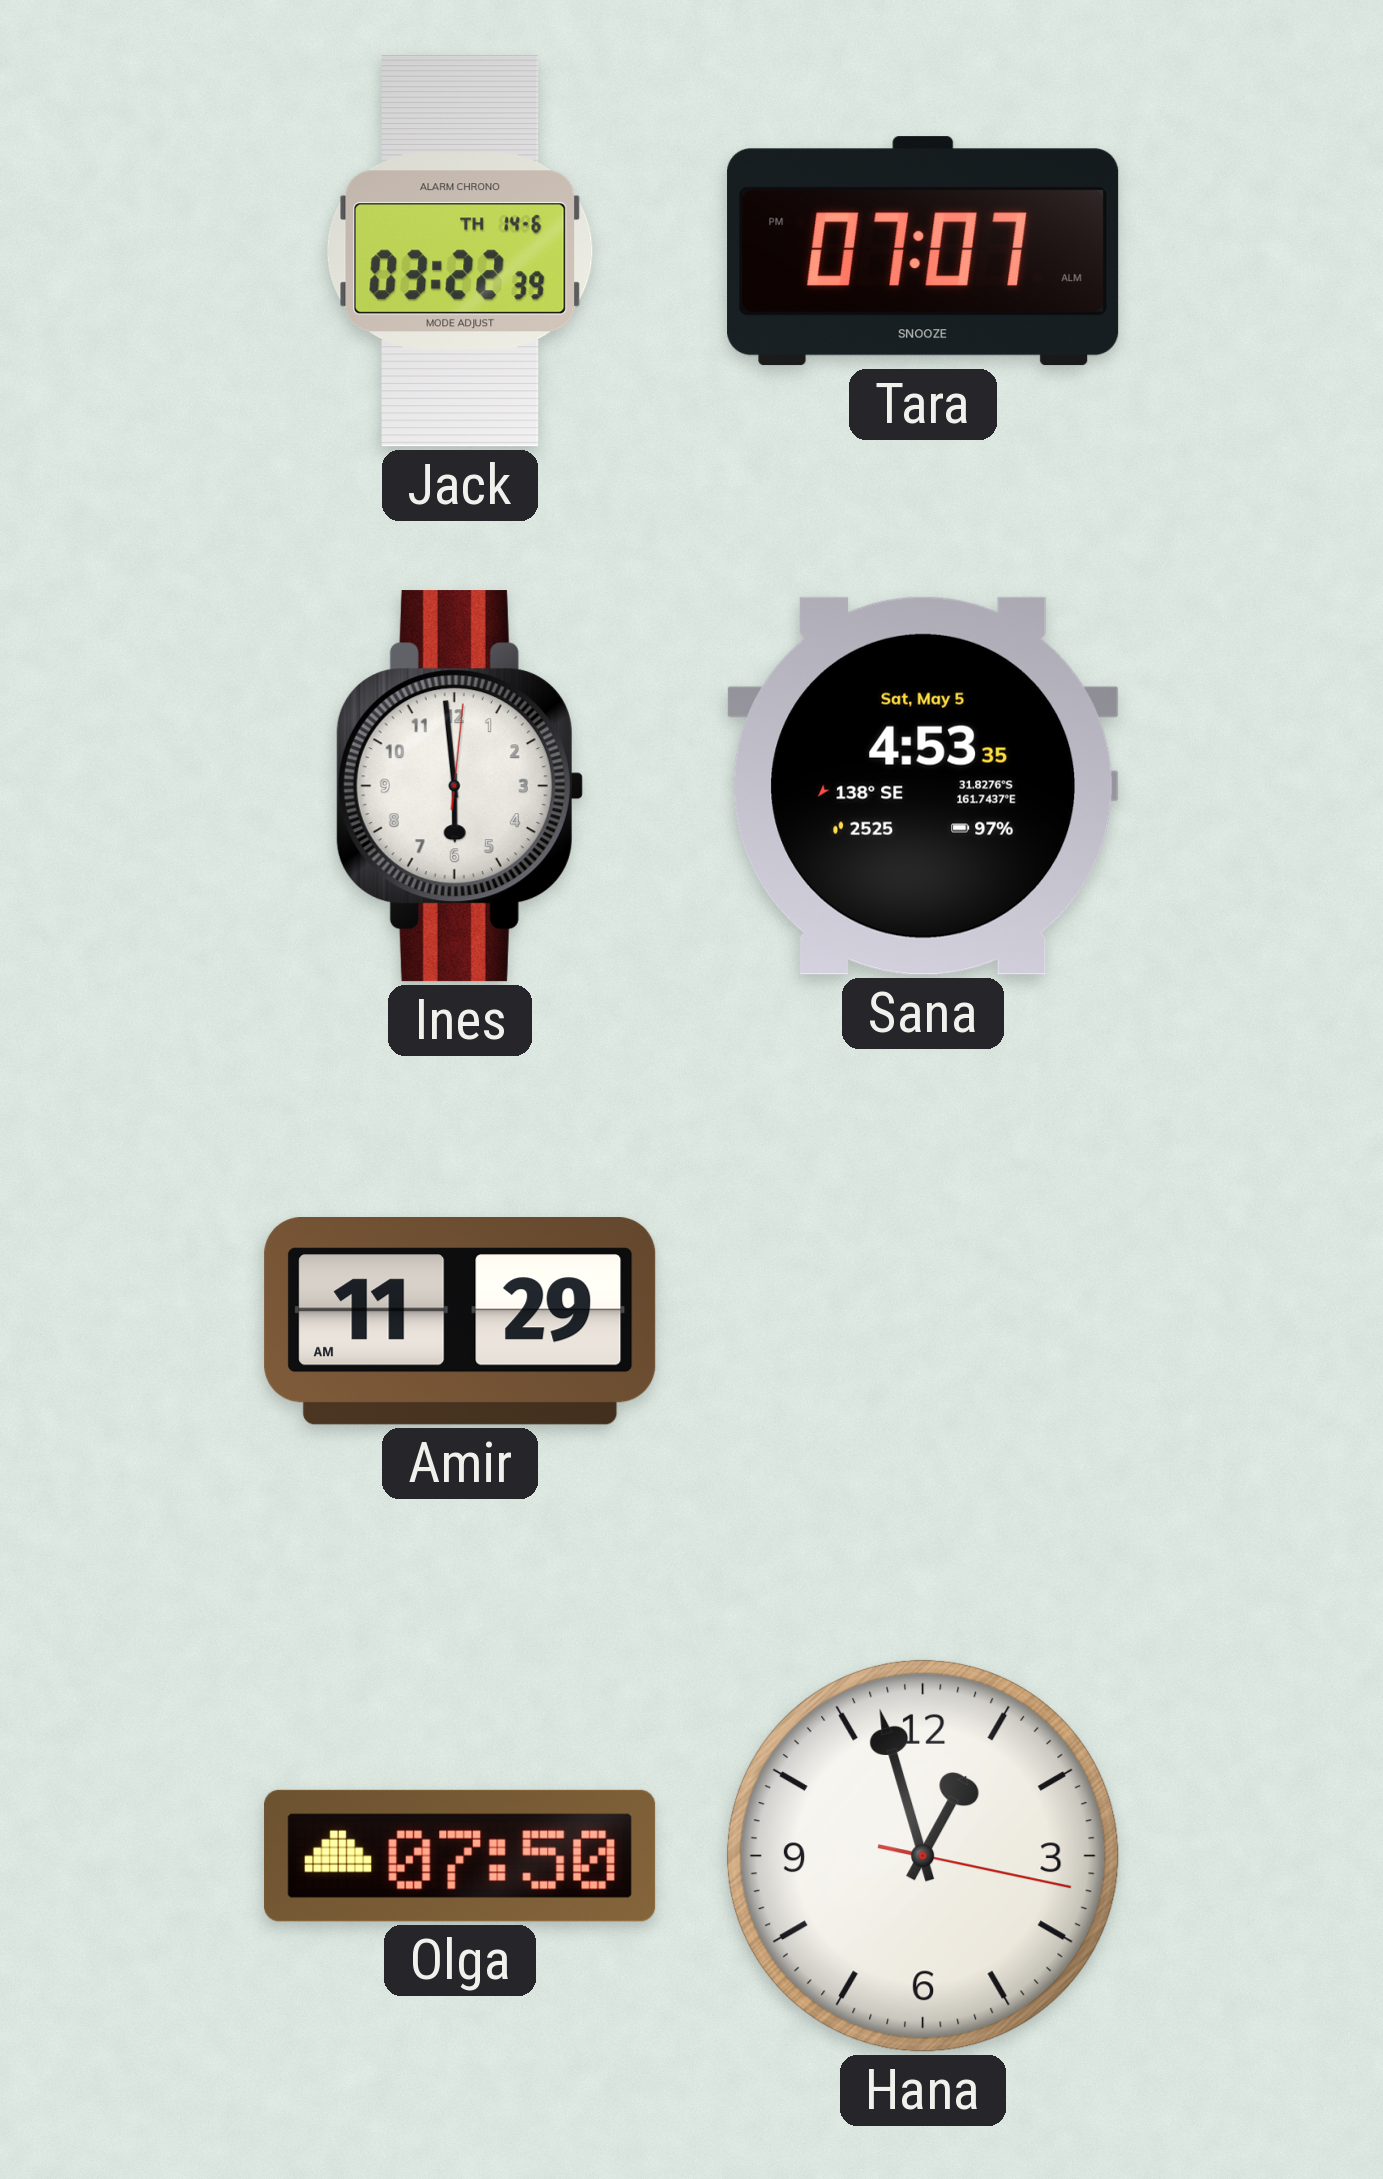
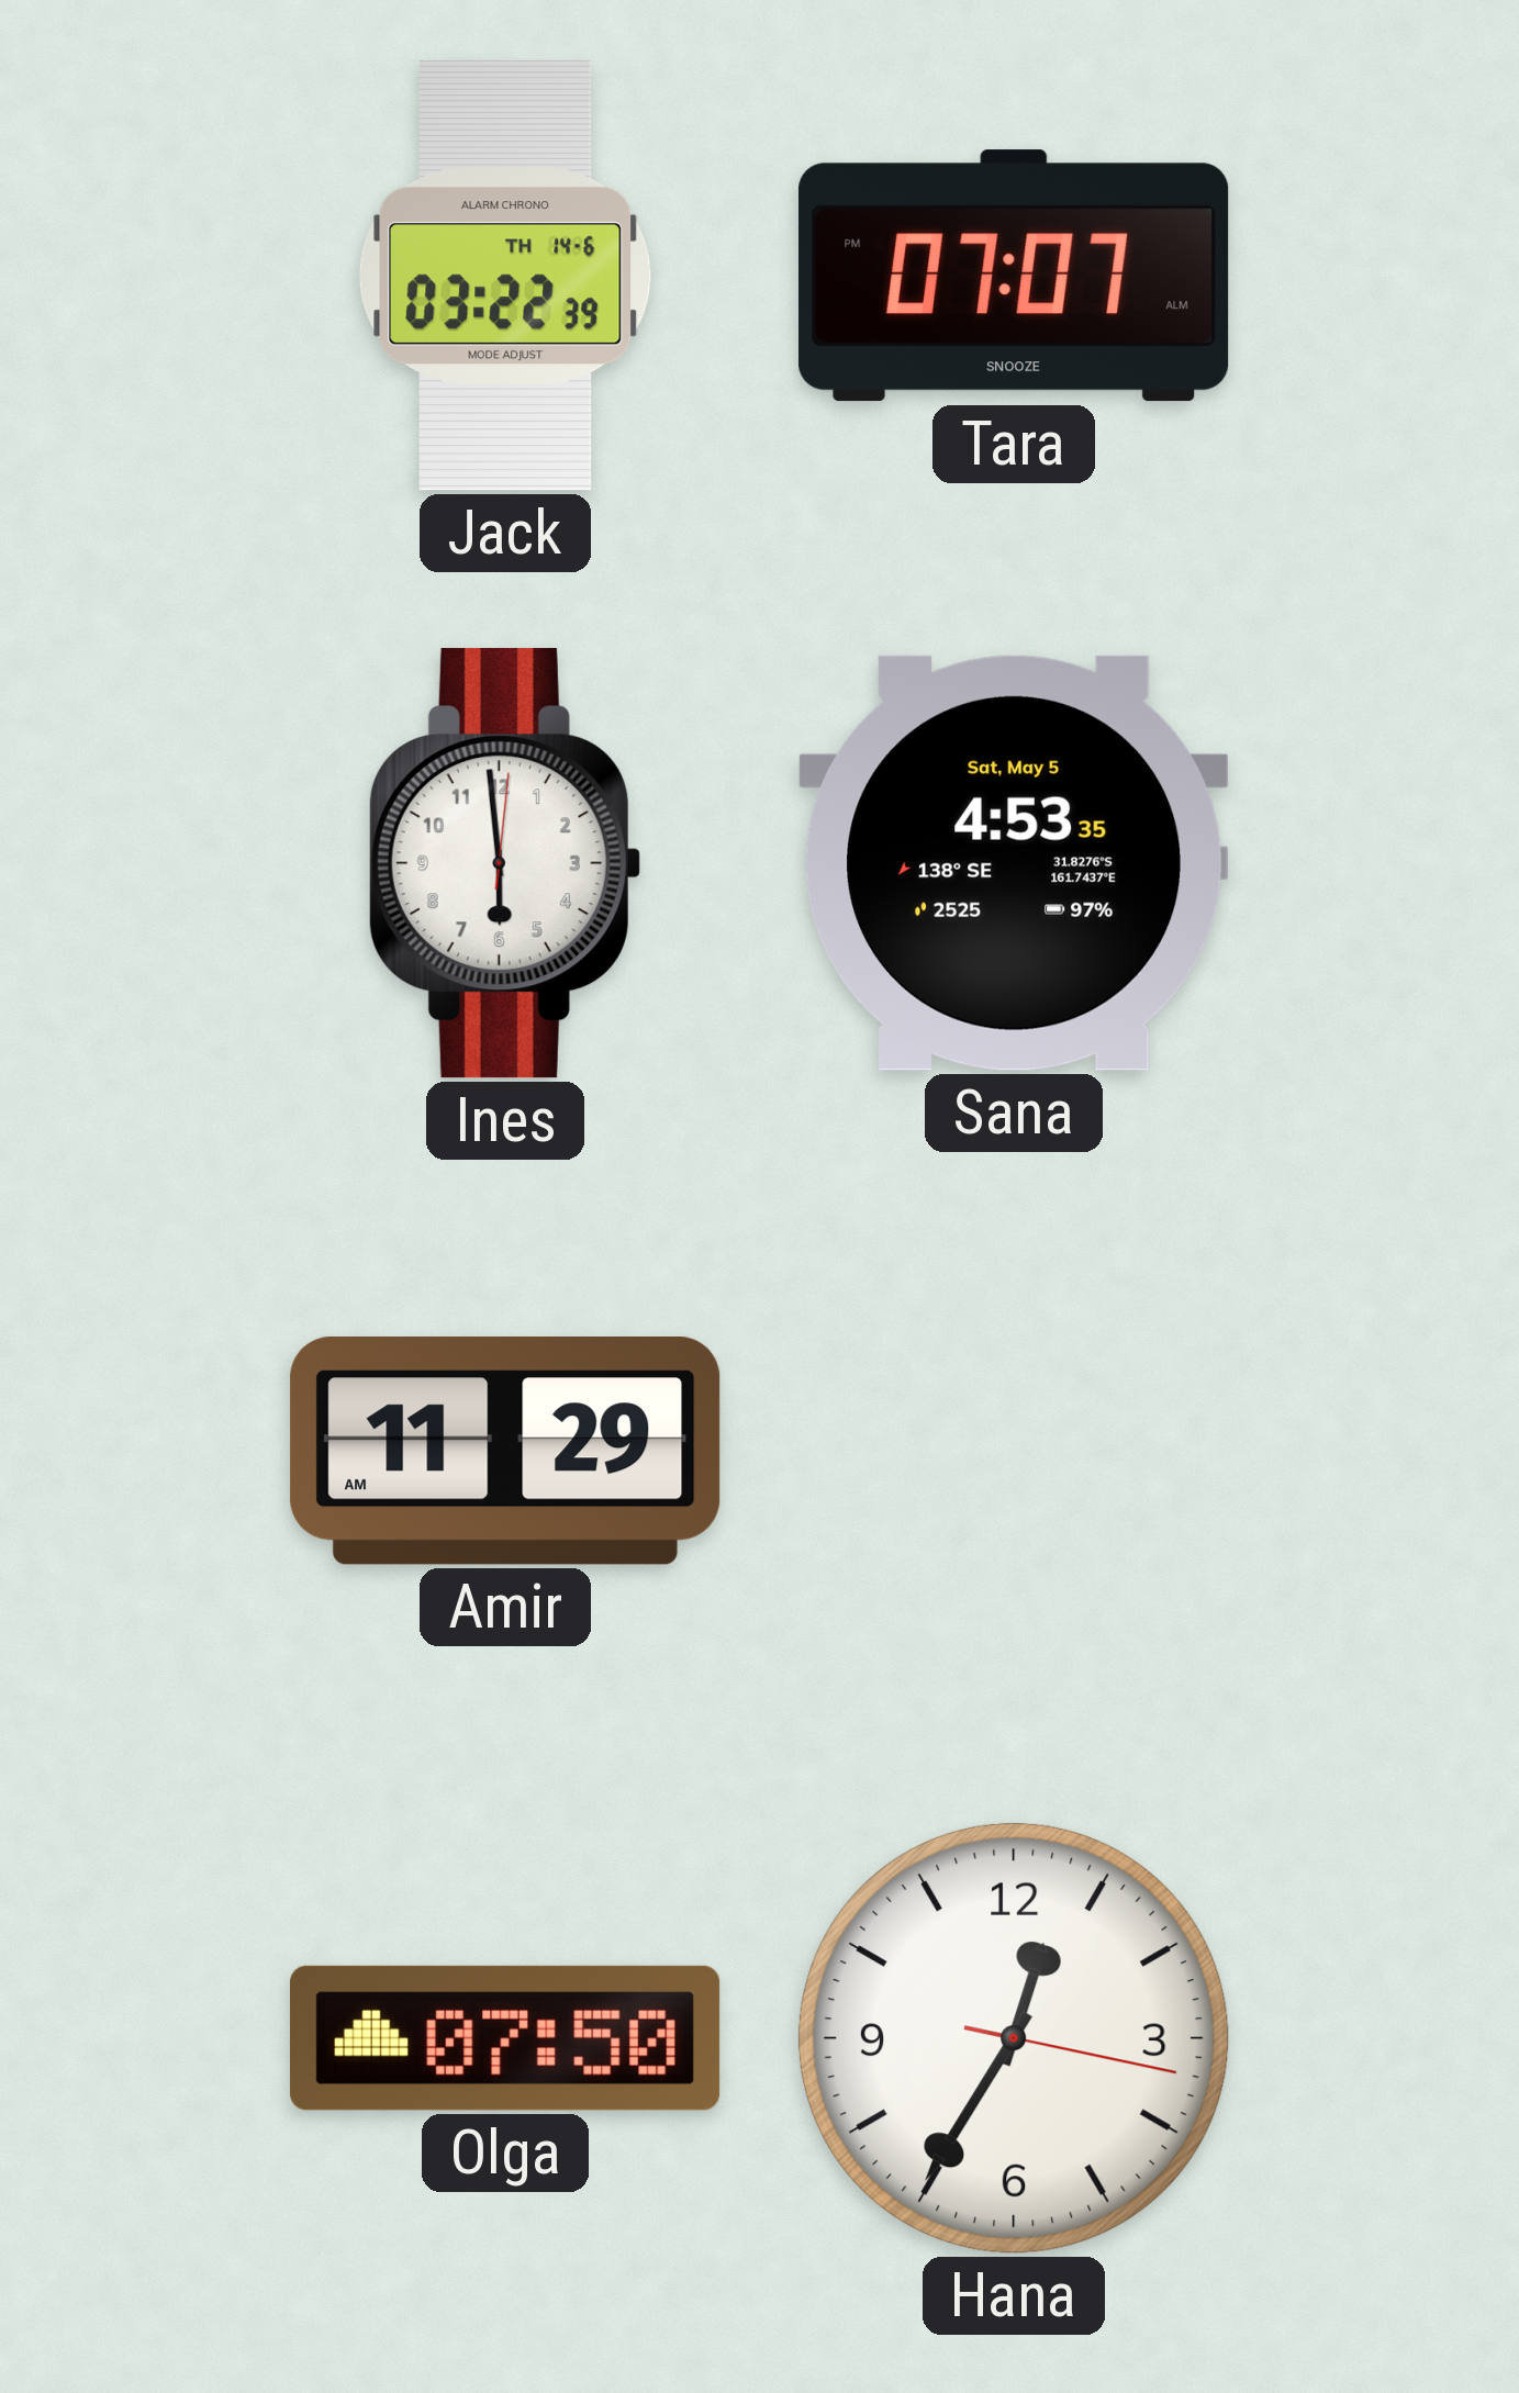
Hana: 12:57 -> 12:35
